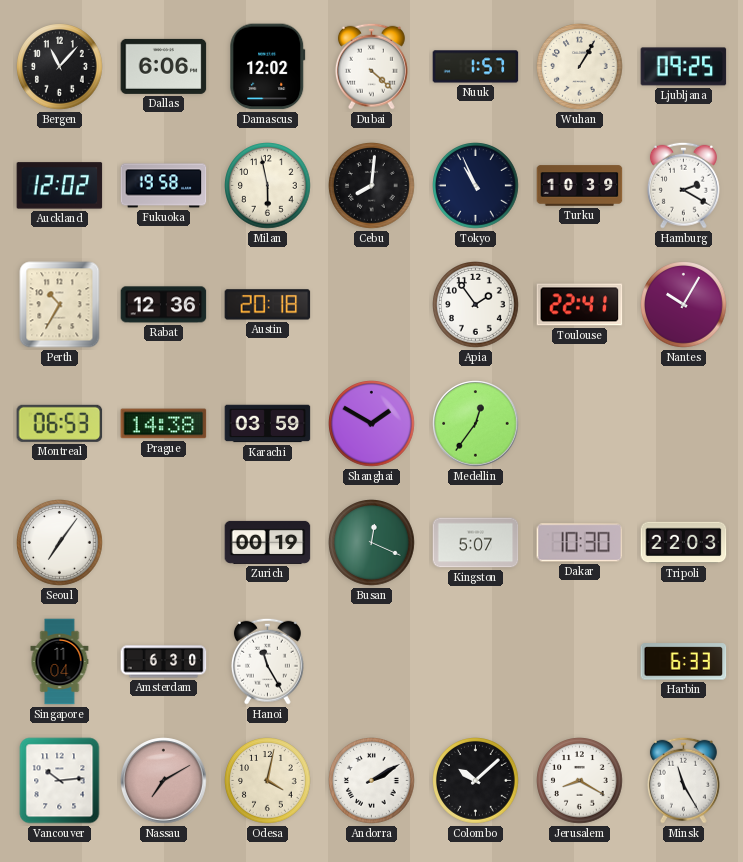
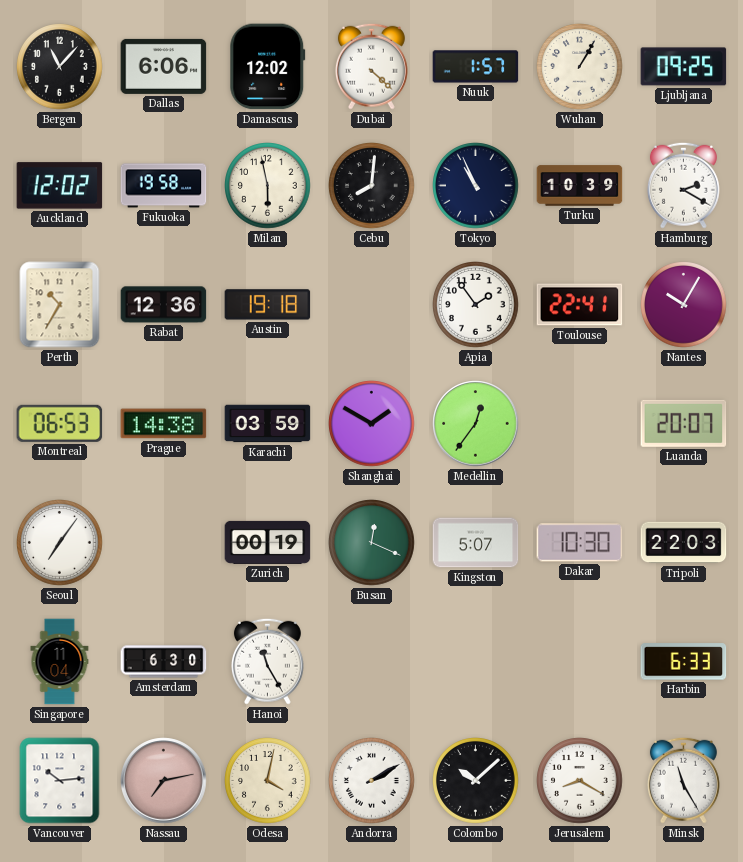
Austin: 20:18 -> 19:18
Luanda: none -> 20:07
Nassau: 7:10 -> 7:13
